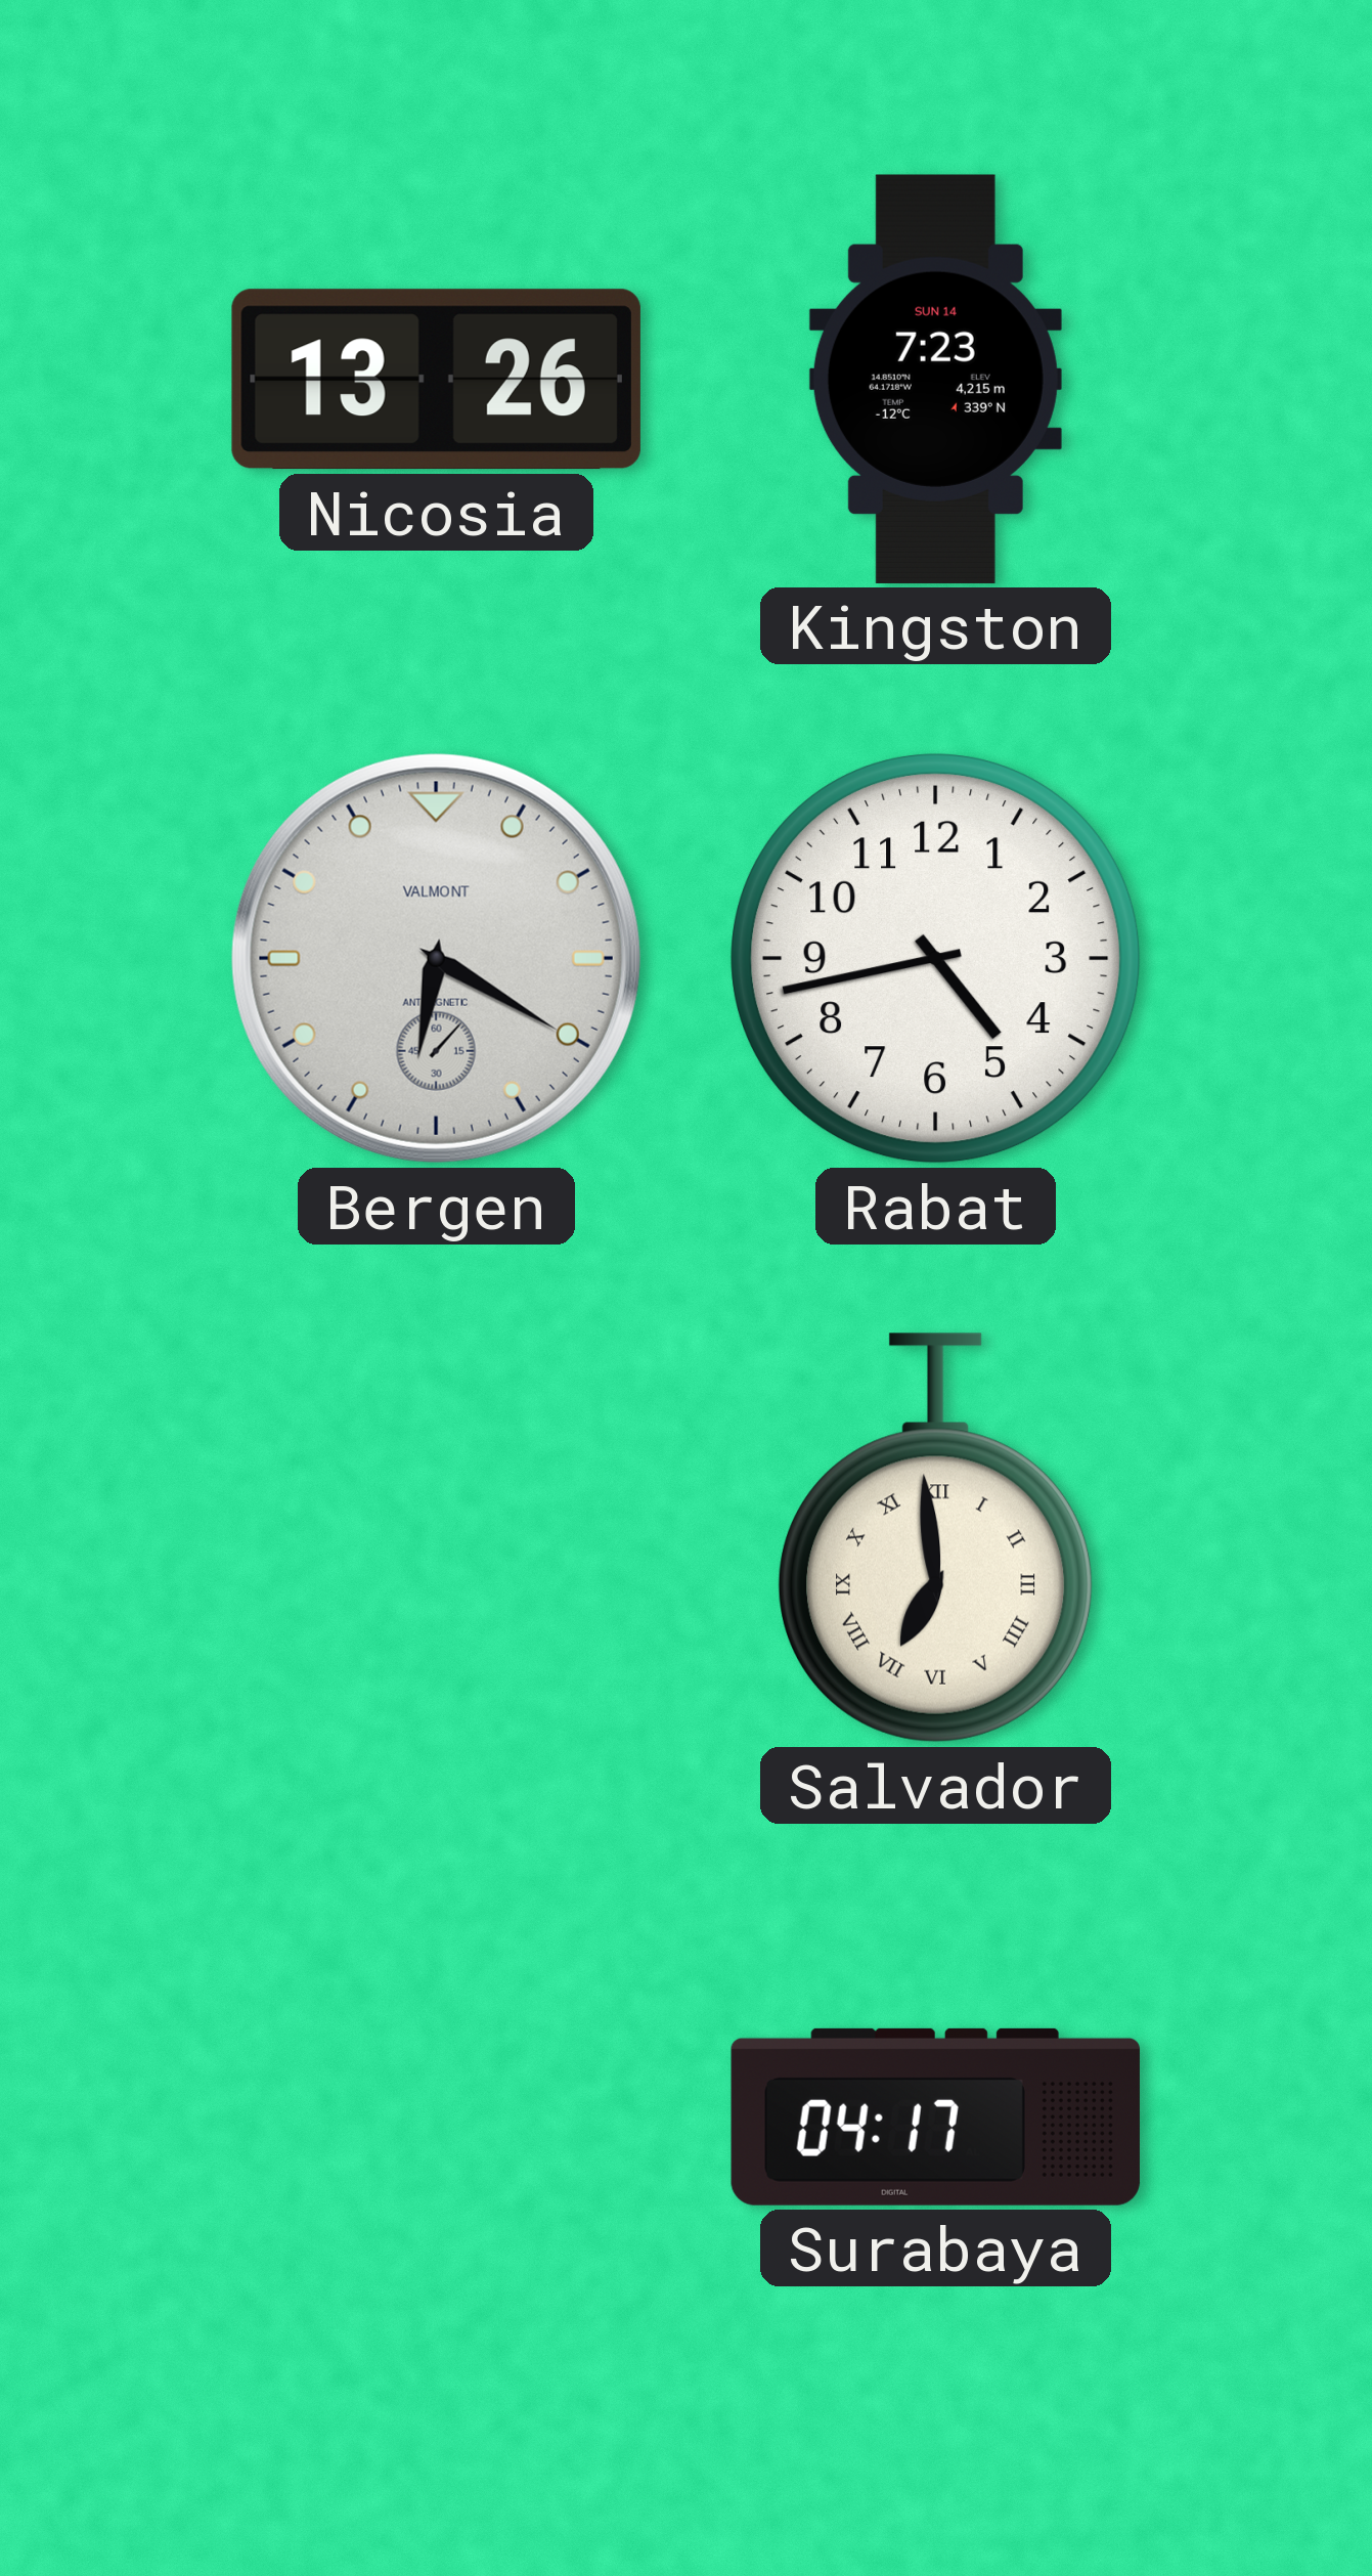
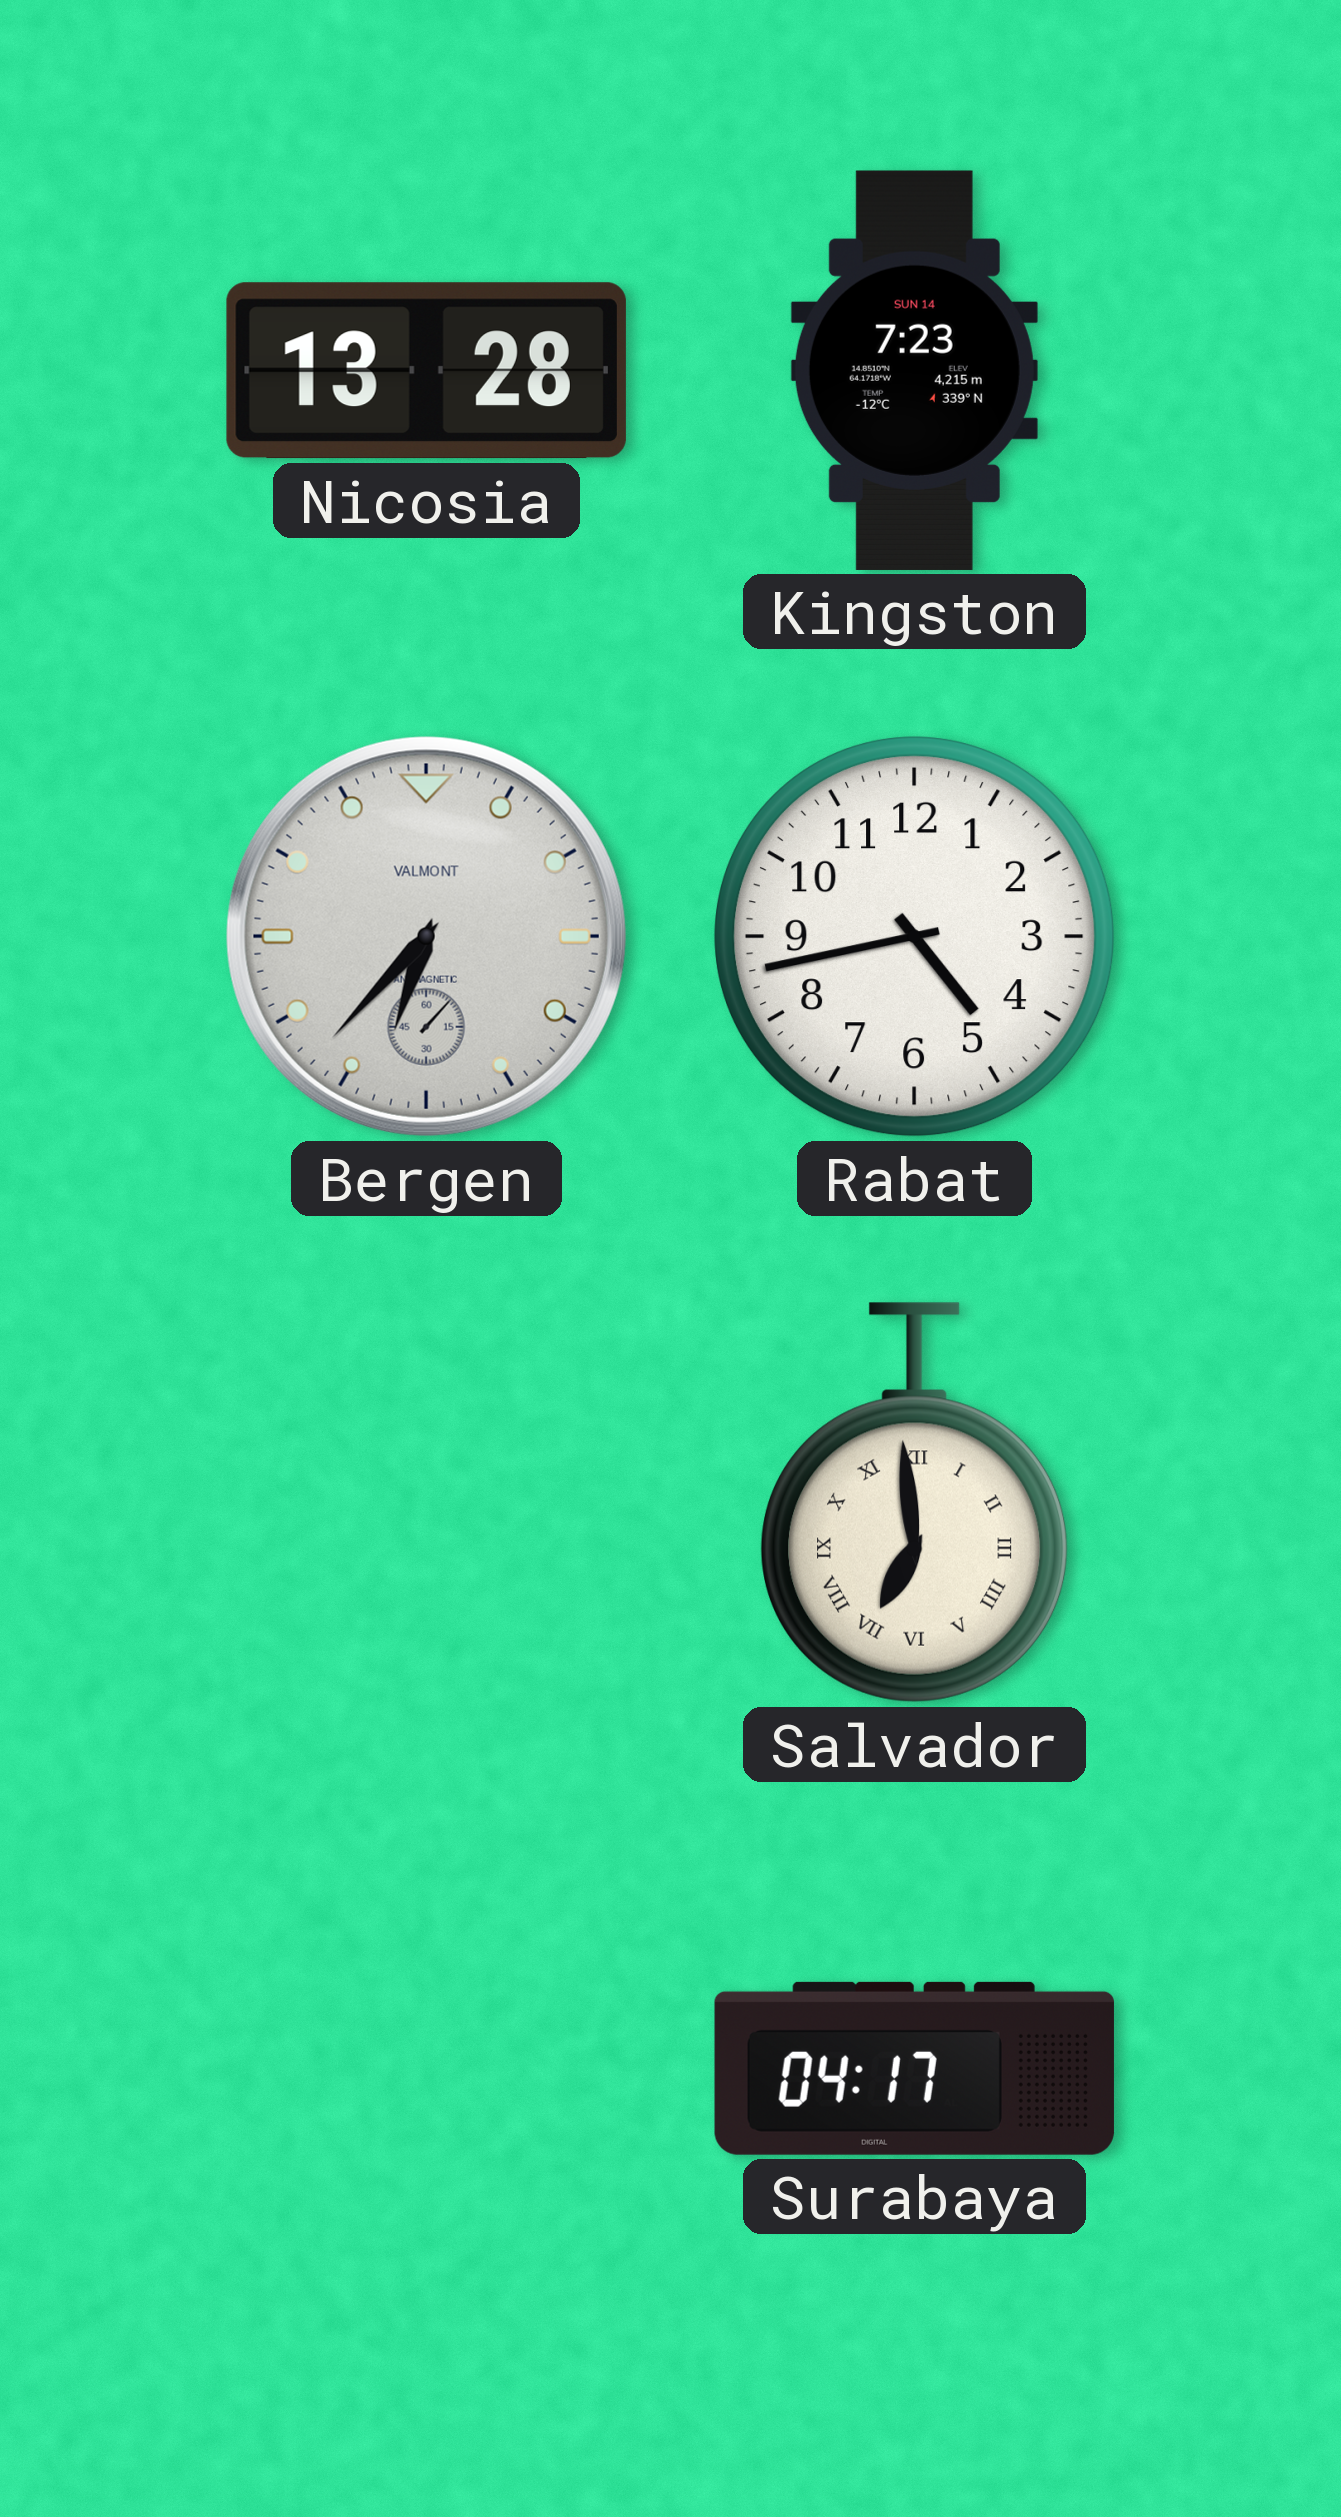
Nicosia: 13:26 -> 13:28
Bergen: 6:20 -> 6:37
